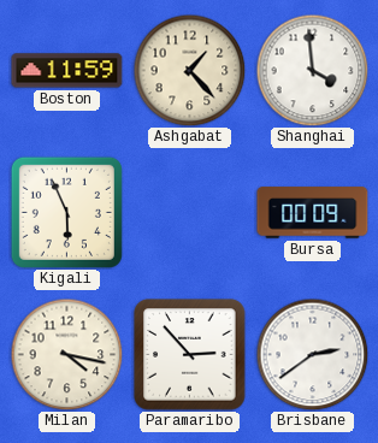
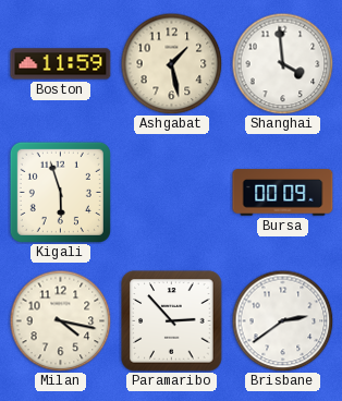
Ashgabat: 1:23 -> 1:28
Kigali: 5:56 -> 5:57
